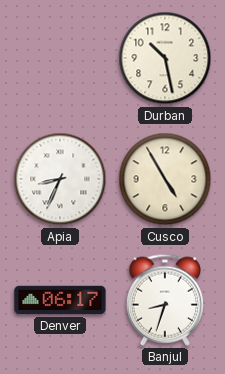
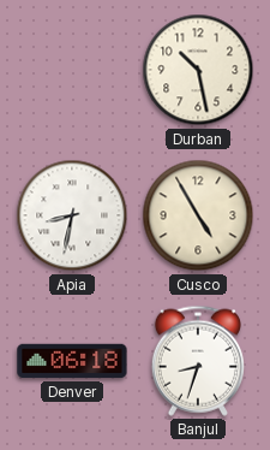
Apia: 8:34 -> 8:32
Denver: 06:17 -> 06:18
